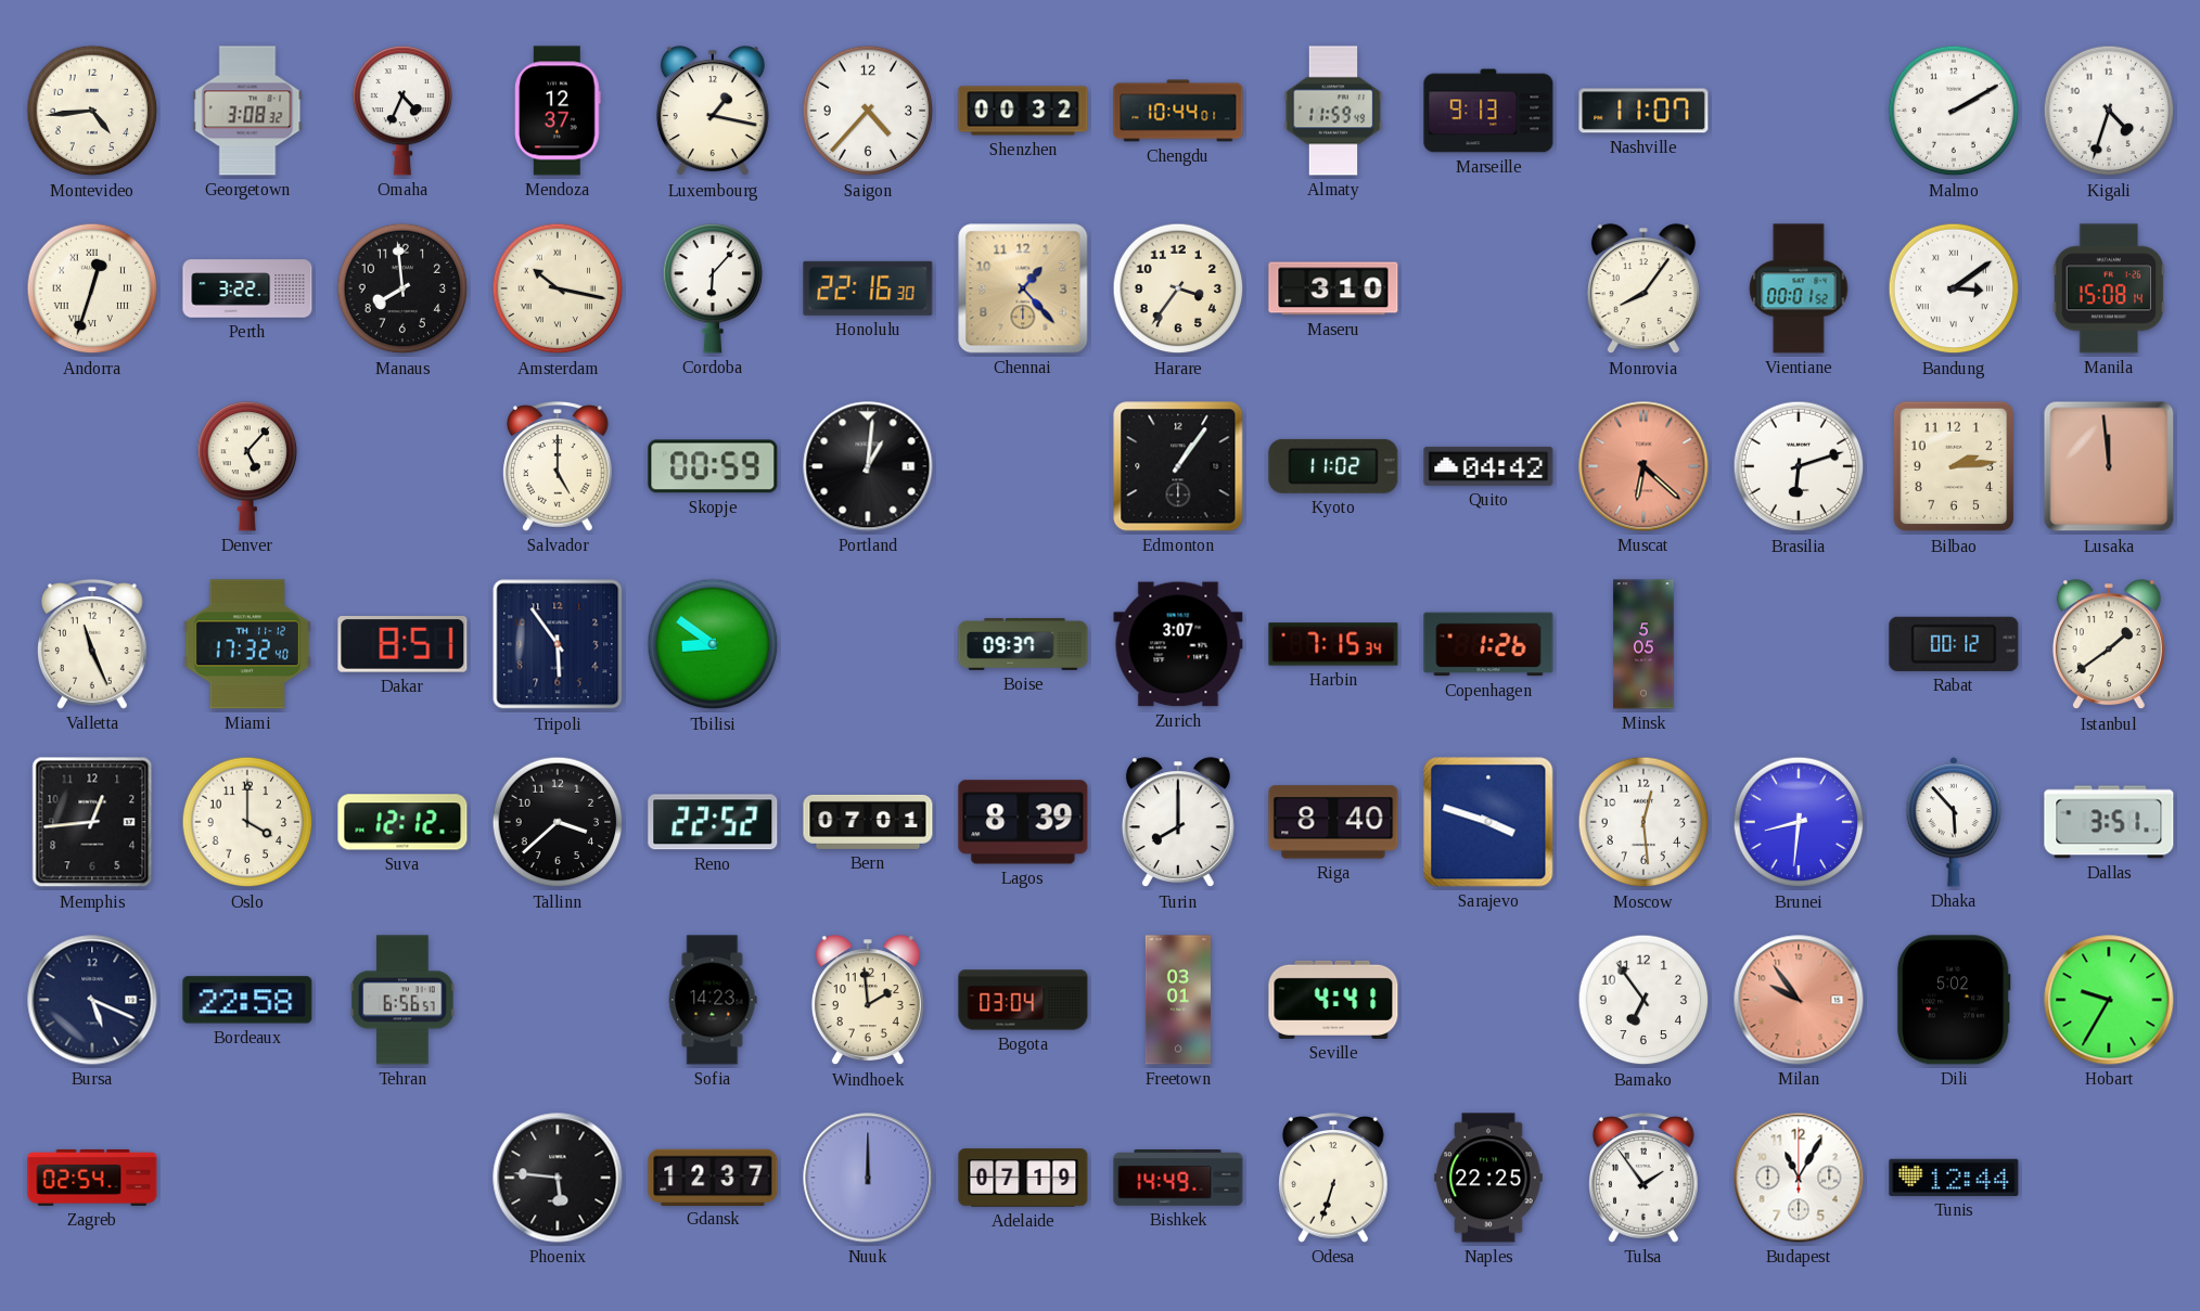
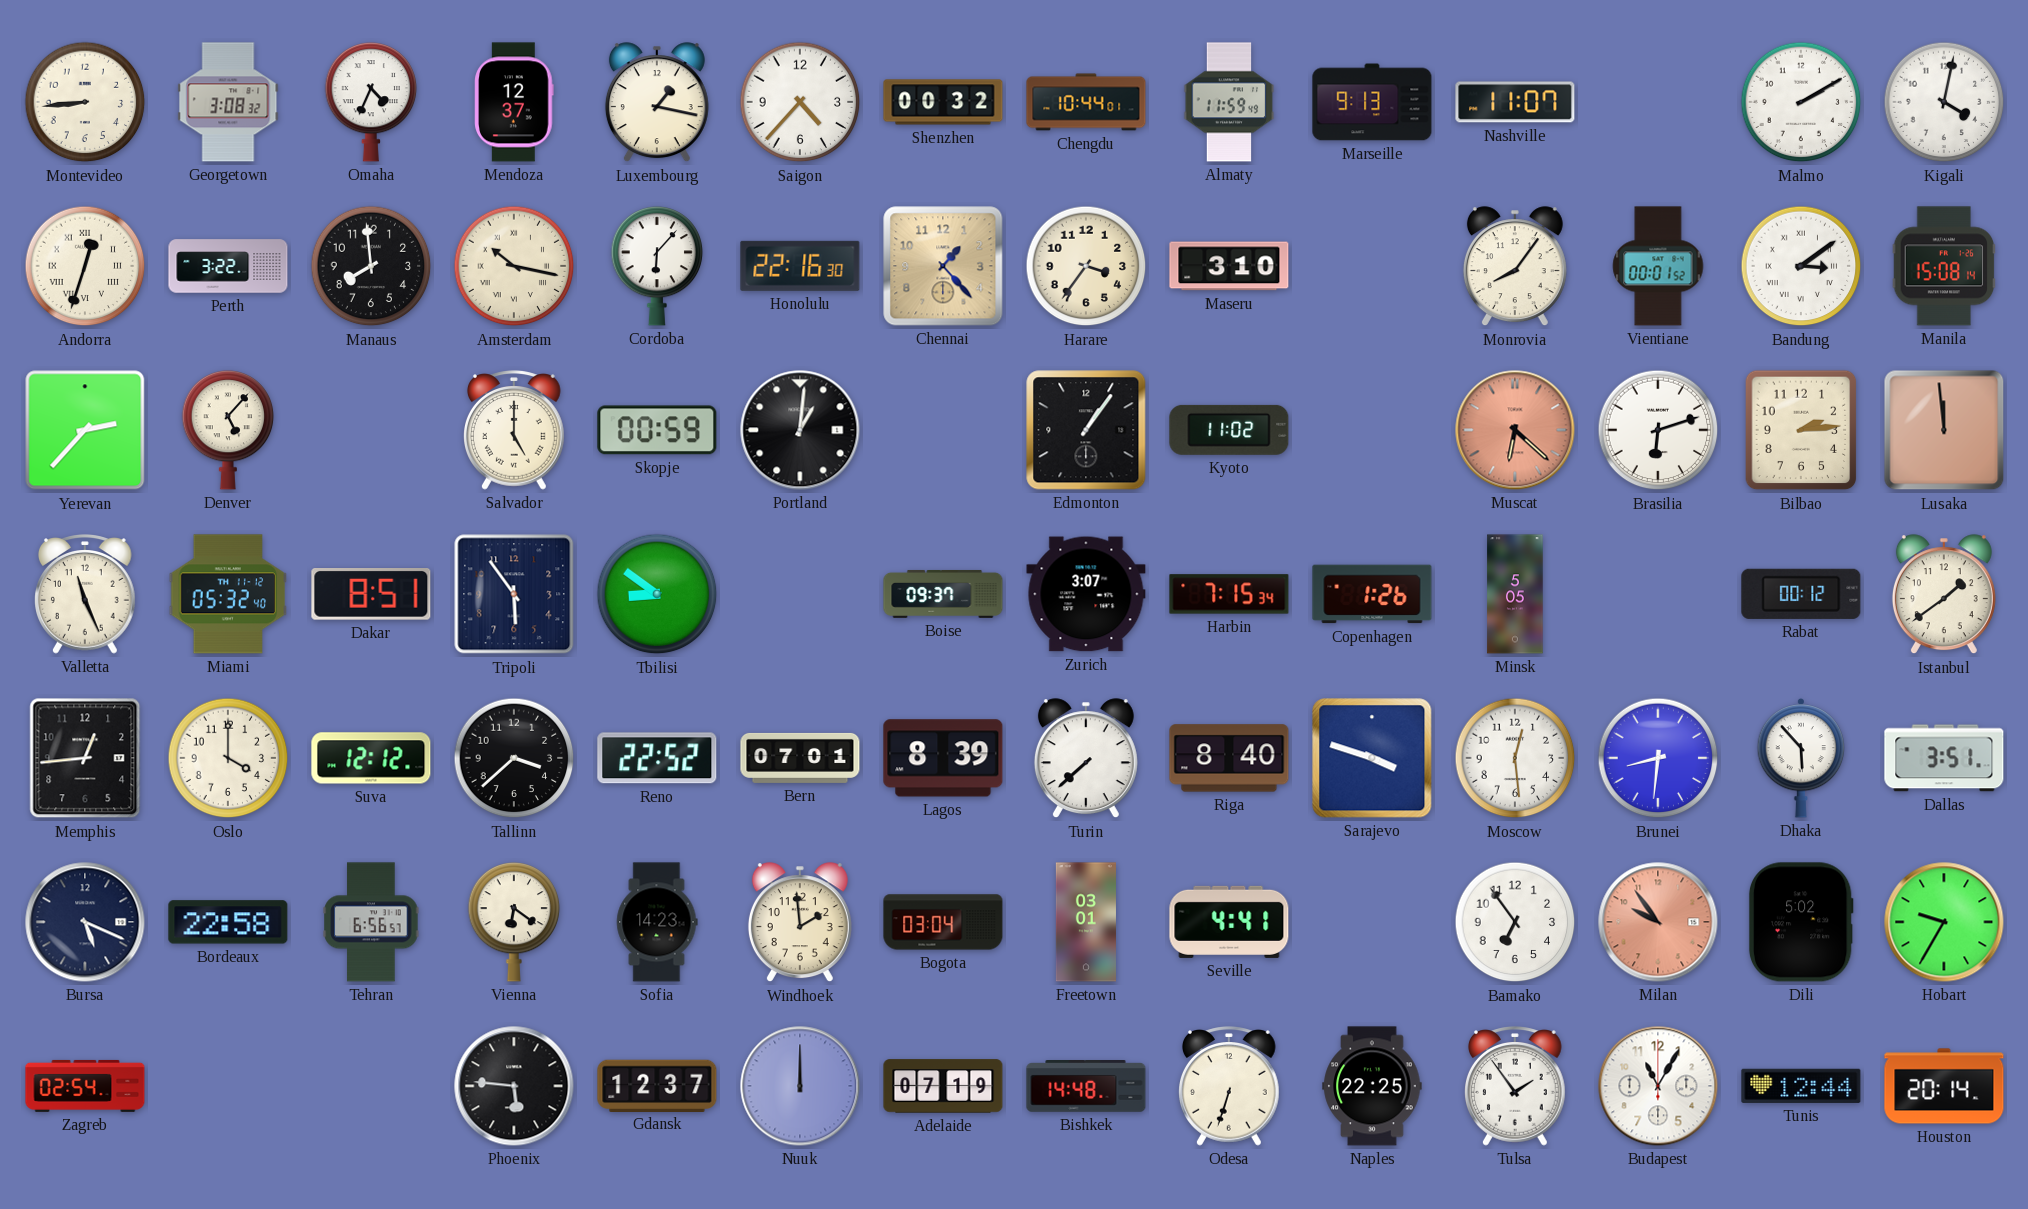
Montevideo: 4:44 -> 8:44
Kigali: 4:33 -> 4:02
Yerevan: none -> 2:37
Quito: 04:42 -> none
Miami: 17:32 -> 05:32
Turin: 8:00 -> 7:38
Vienna: none -> 6:21
Bishkek: 14:49 -> 14:48
Houston: none -> 20:14
